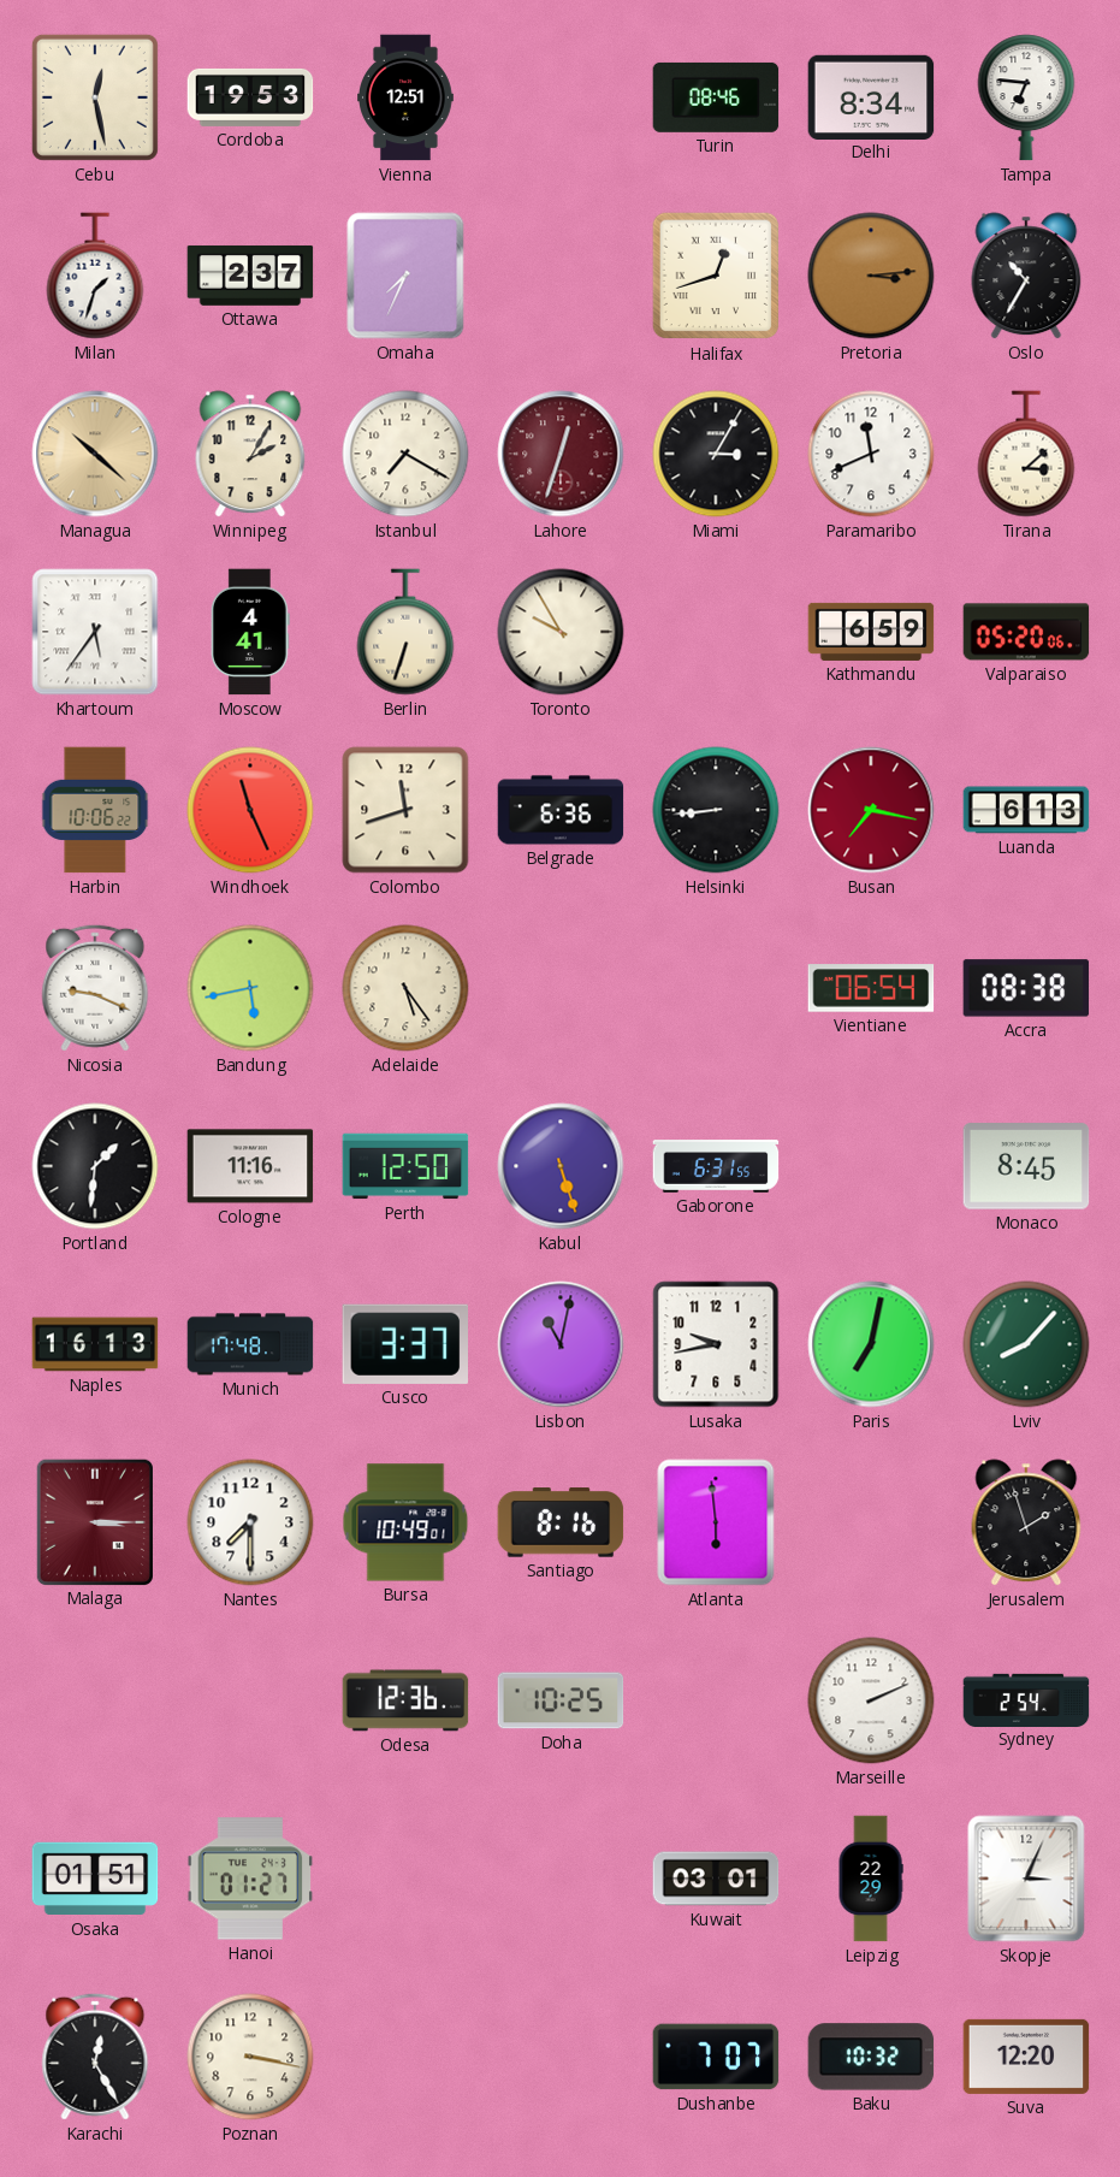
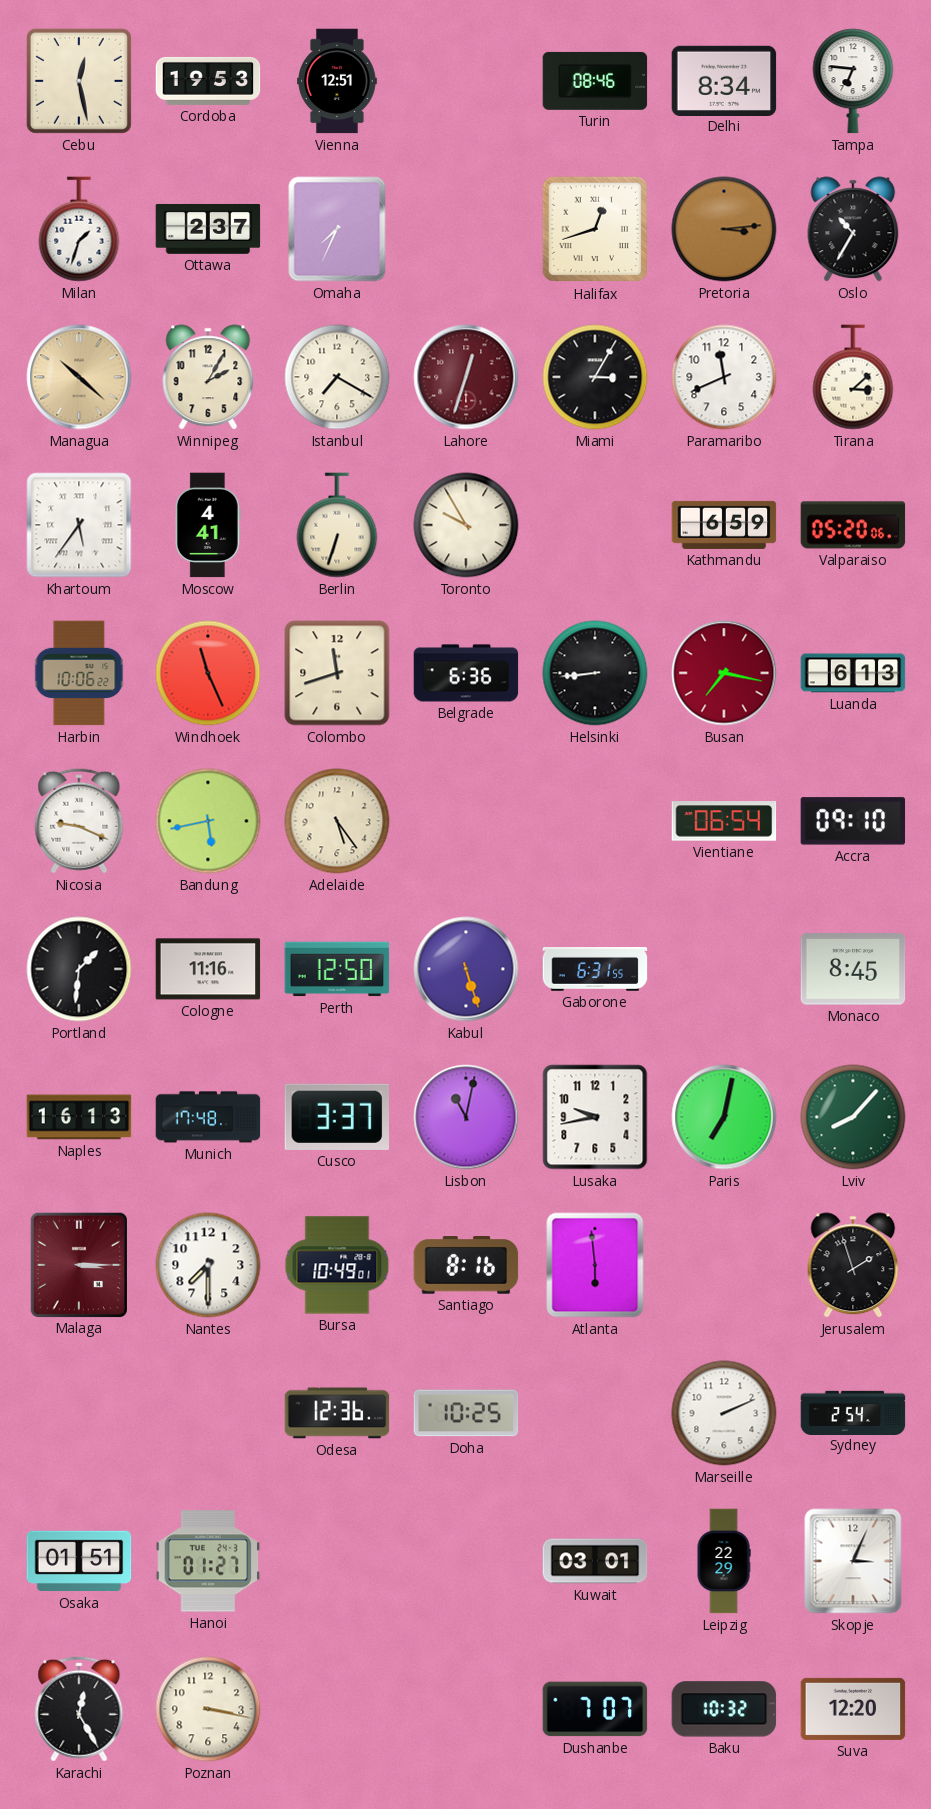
Accra: 08:38 -> 09:10
